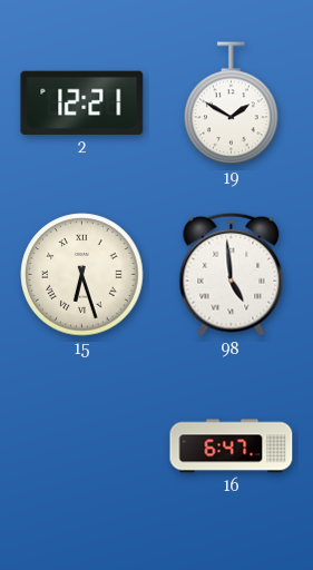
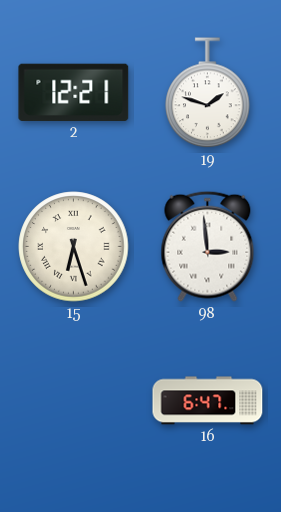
19: 1:50 -> 1:48
98: 4:59 -> 2:59
